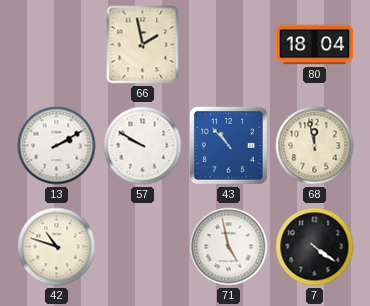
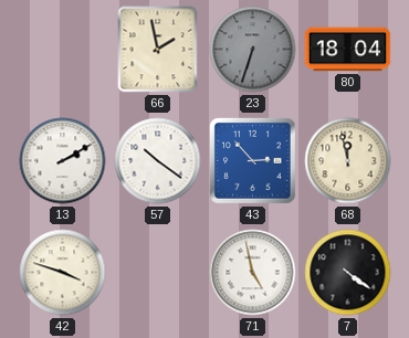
23: none -> 6:33
57: 9:50 -> 10:21
43: 10:53 -> 2:53
42: 10:48 -> 3:48
